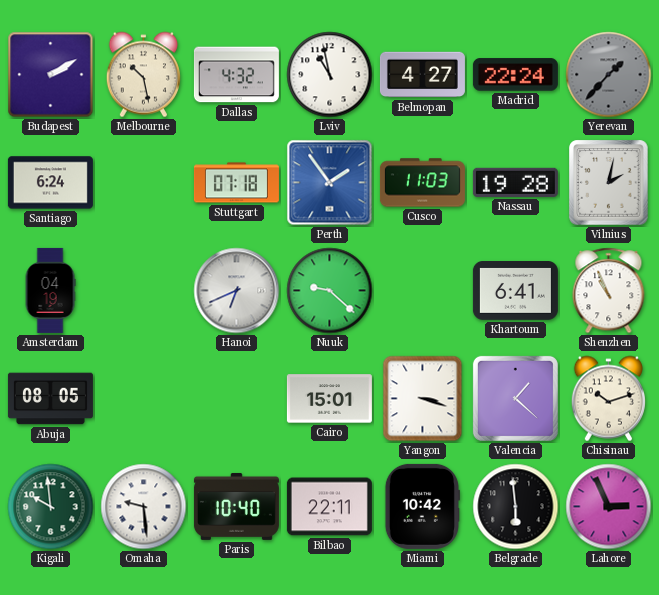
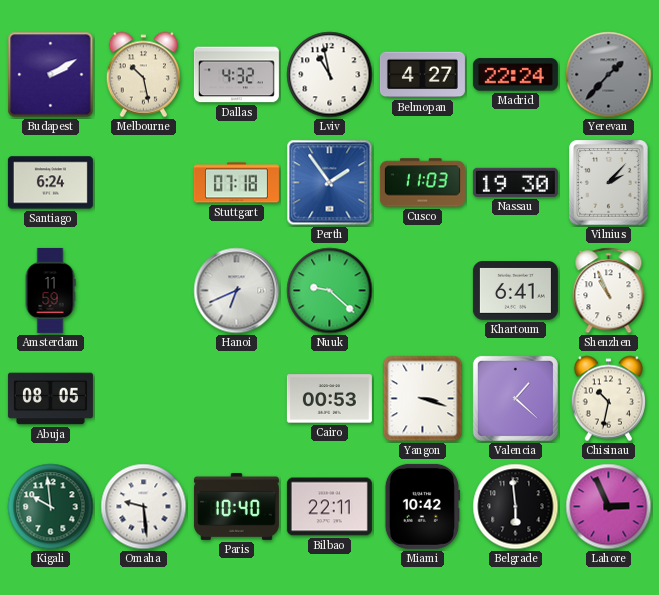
Nassau: 19:28 -> 19:30
Vilnius: 2:02 -> 2:07
Amsterdam: 04:19 -> 11:59
Cairo: 15:01 -> 00:53
Chisinau: 10:12 -> 10:32
